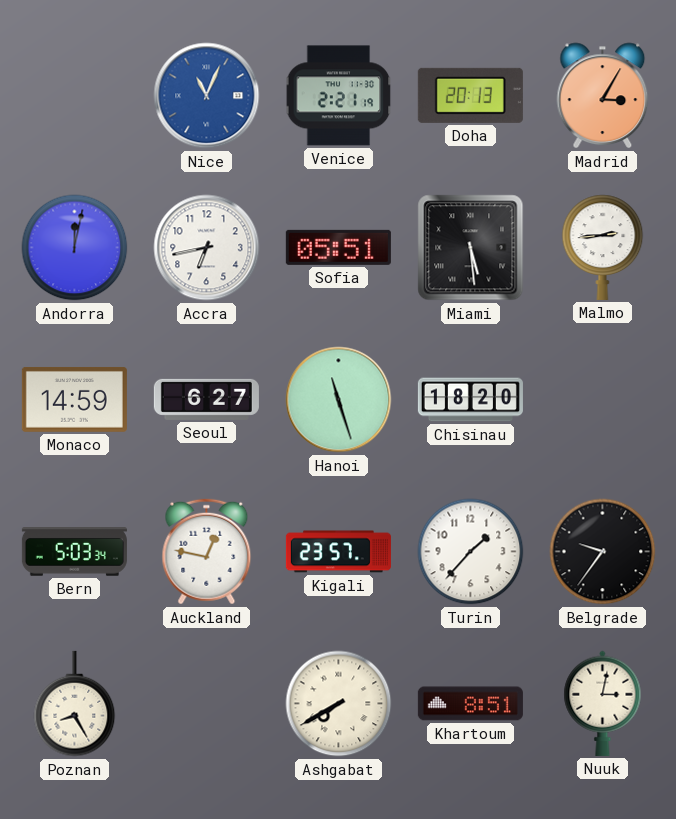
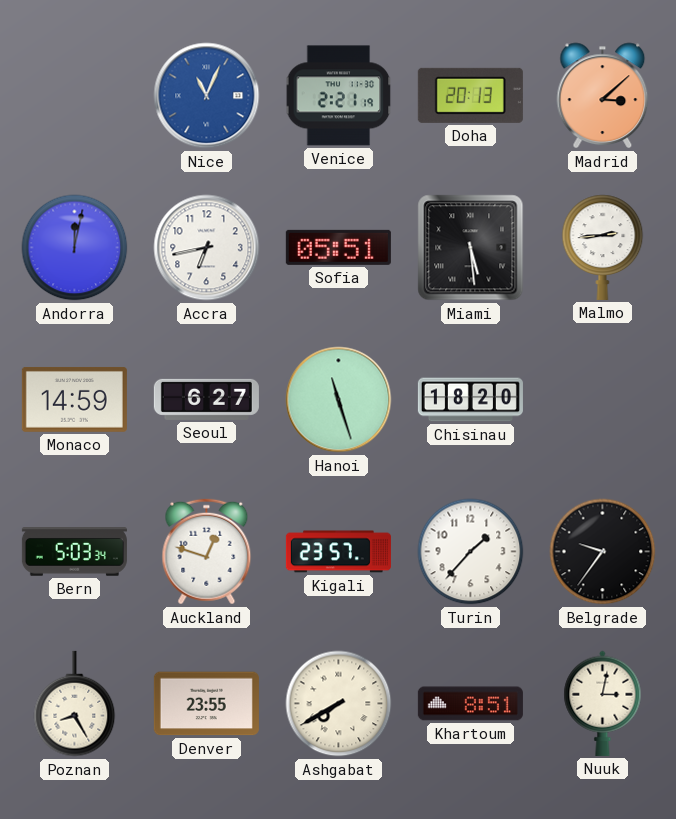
Madrid: 3:05 -> 3:08
Auckland: 12:47 -> 12:48
Denver: none -> 23:55
